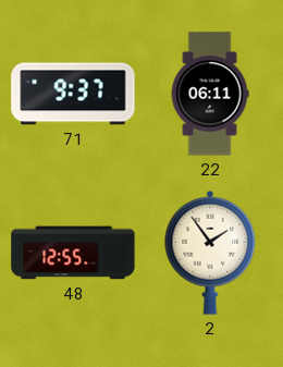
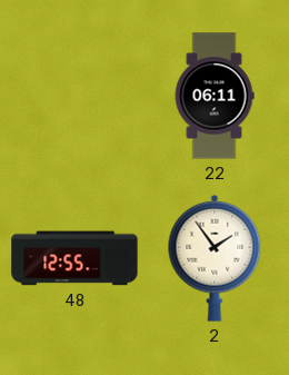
71: 9:37 -> none
